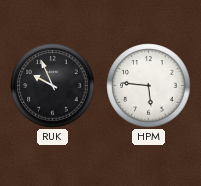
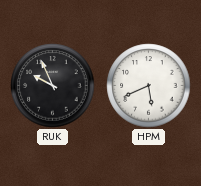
HPM: 5:46 -> 5:41
